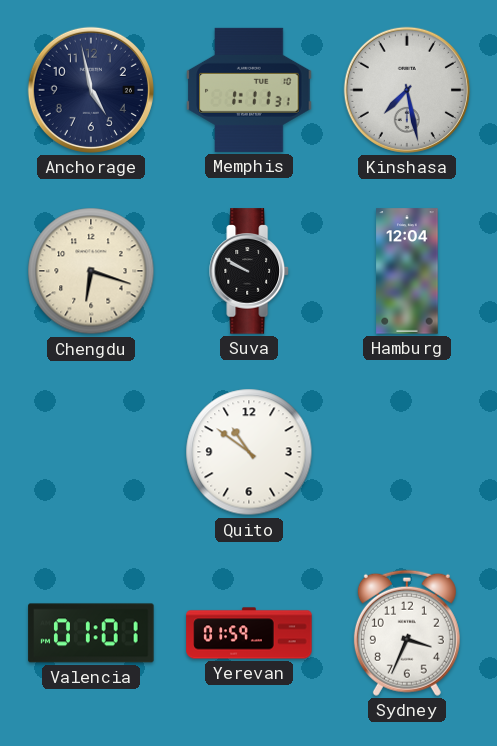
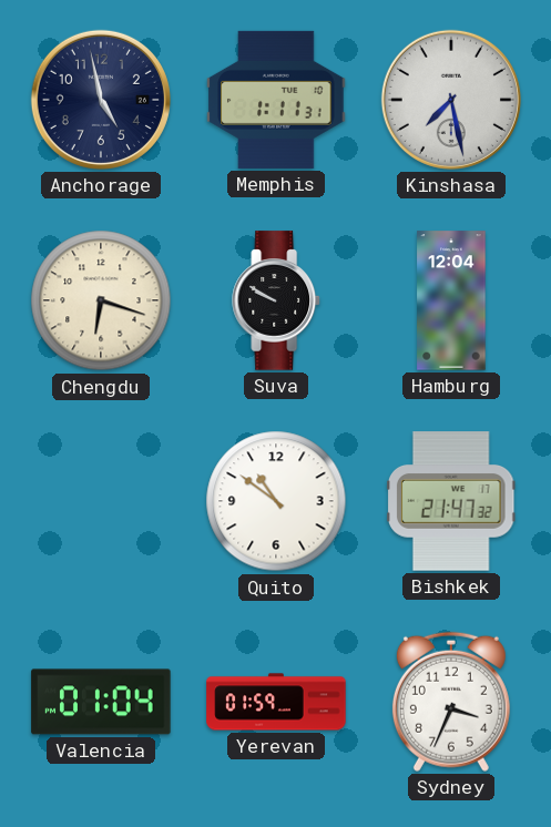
Bishkek: none -> 21:47
Valencia: 01:01 -> 01:04
